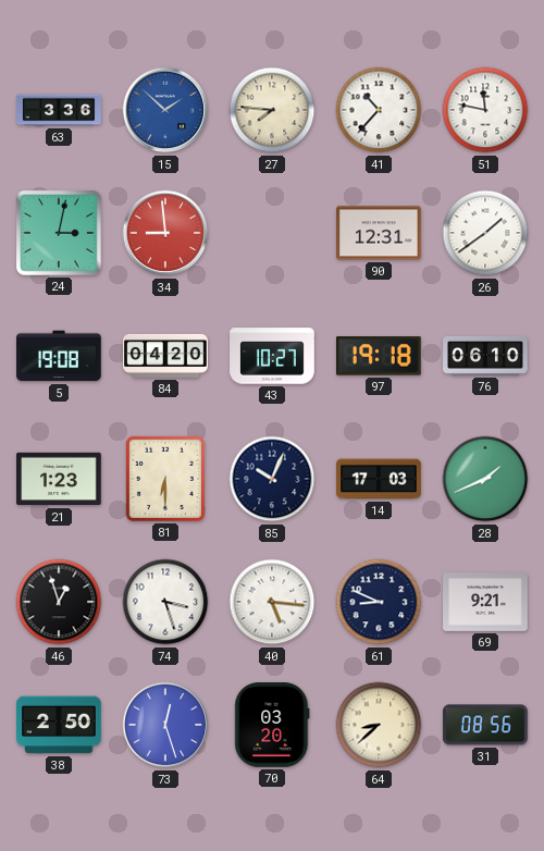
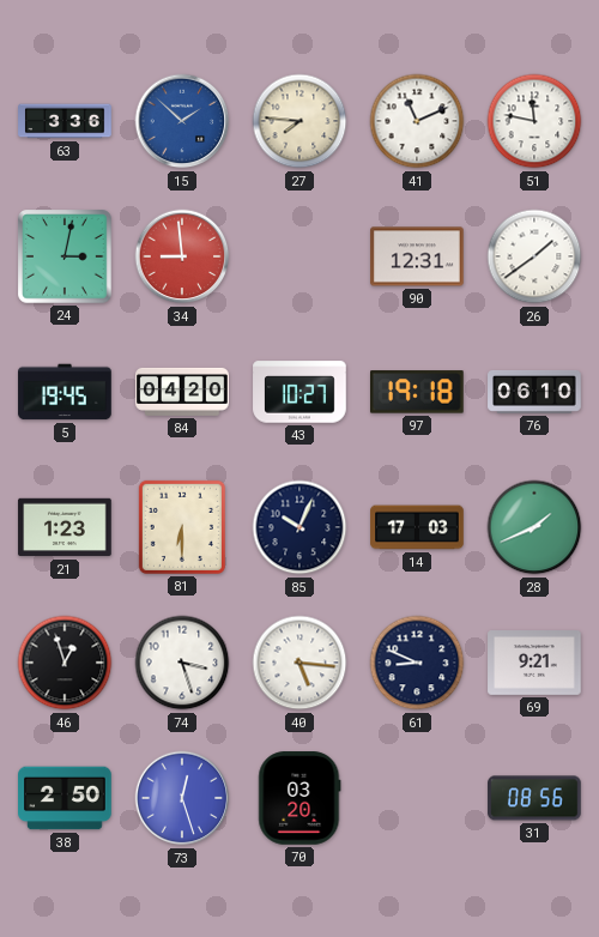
41: 10:37 -> 11:11
5: 19:08 -> 19:45
64: 8:38 -> none
